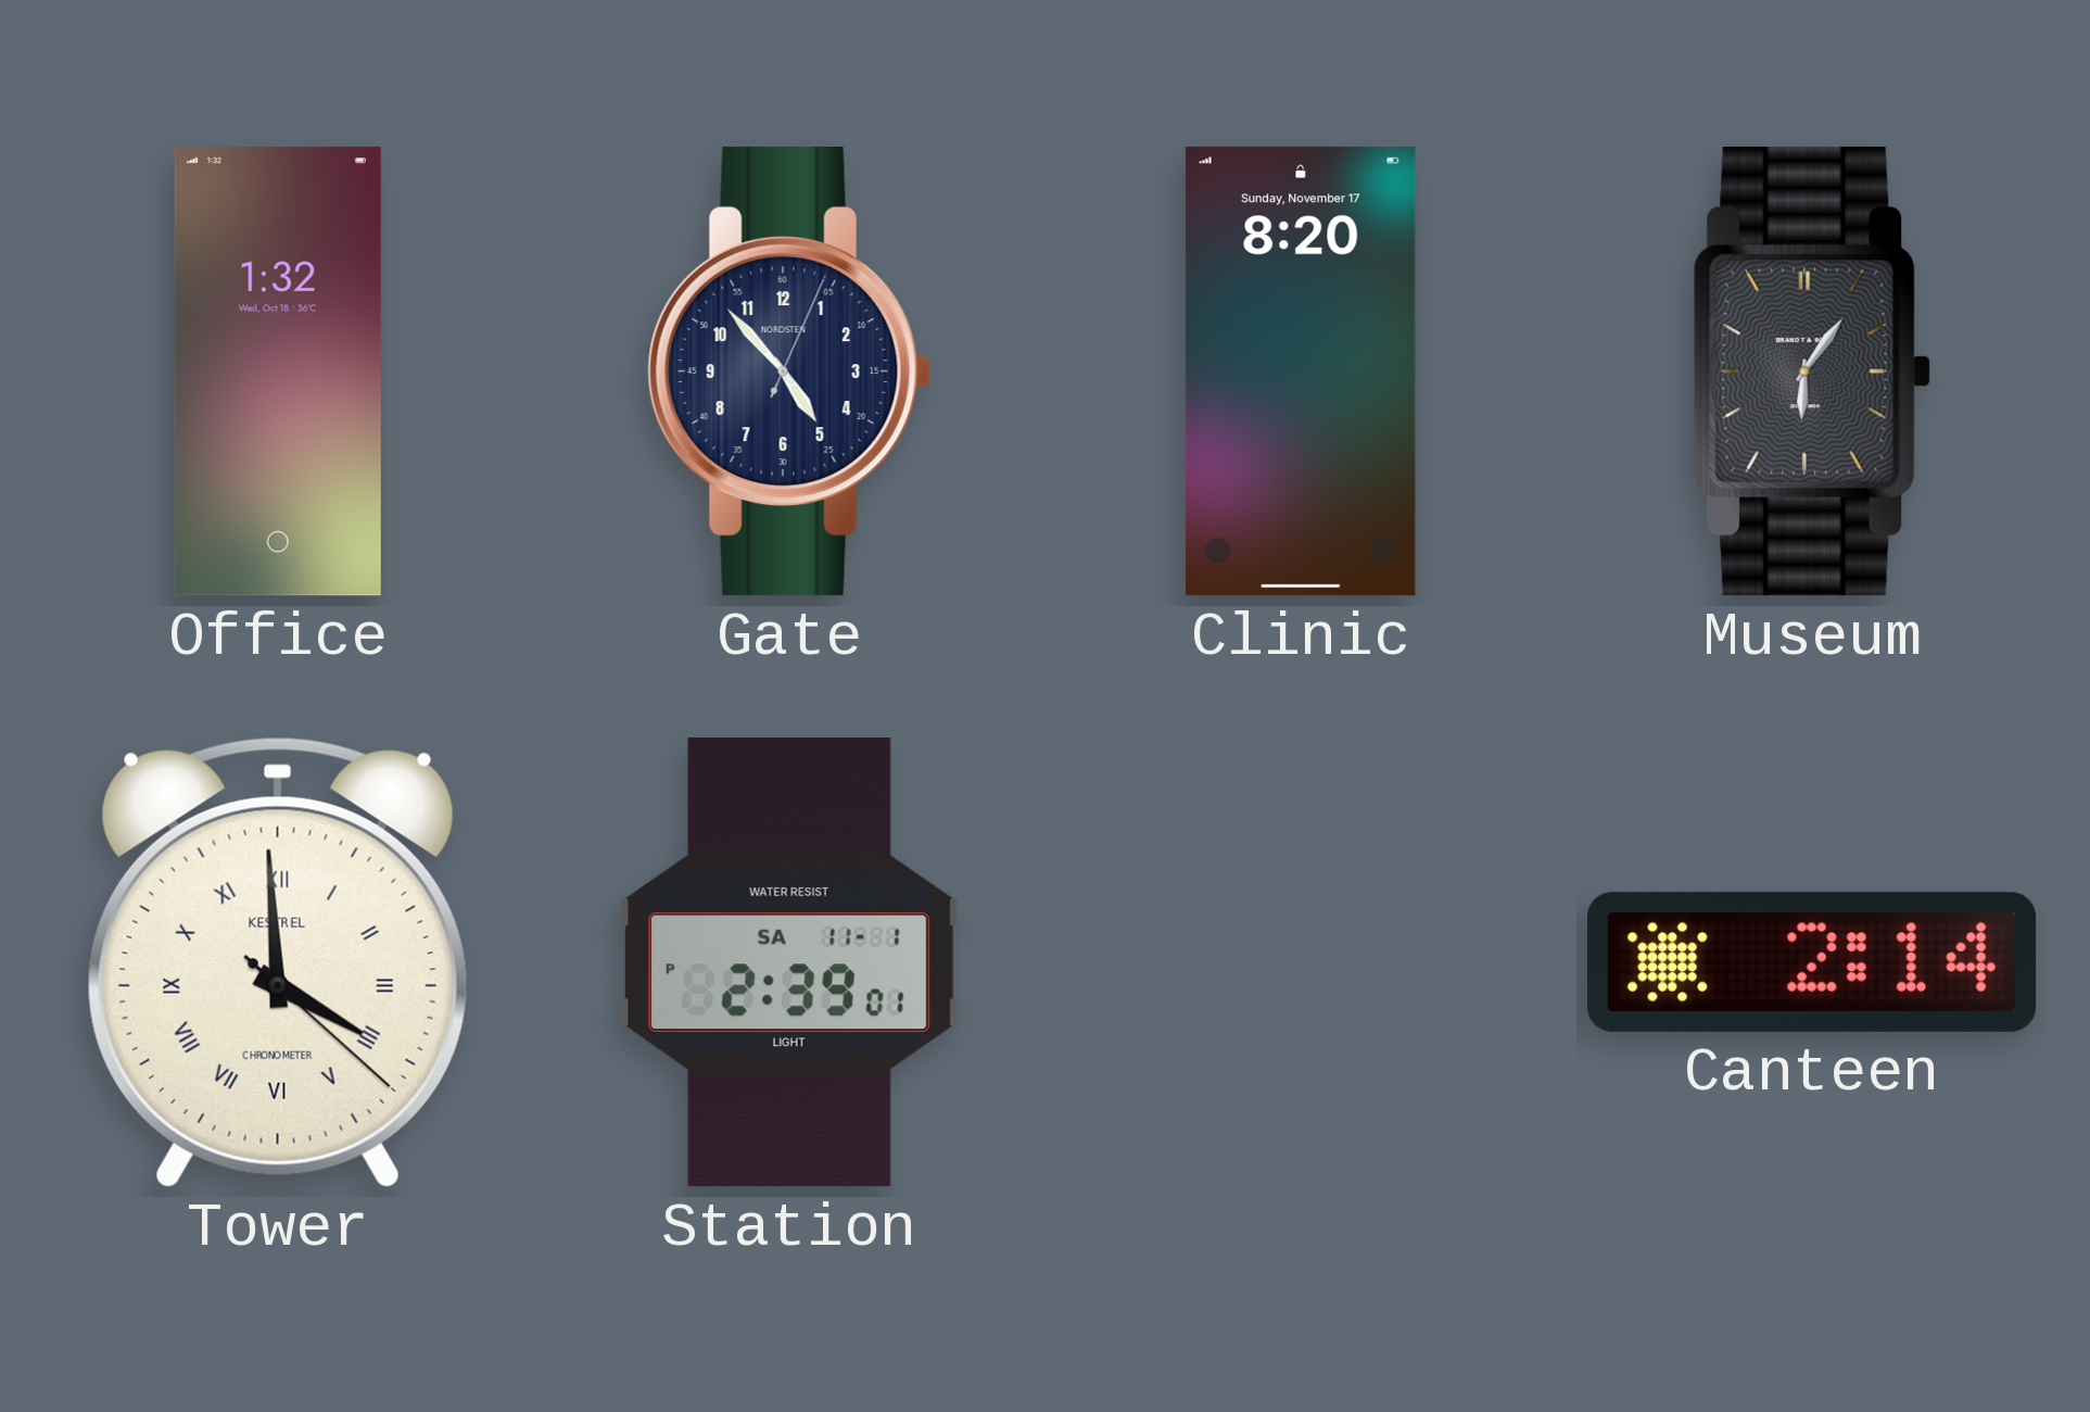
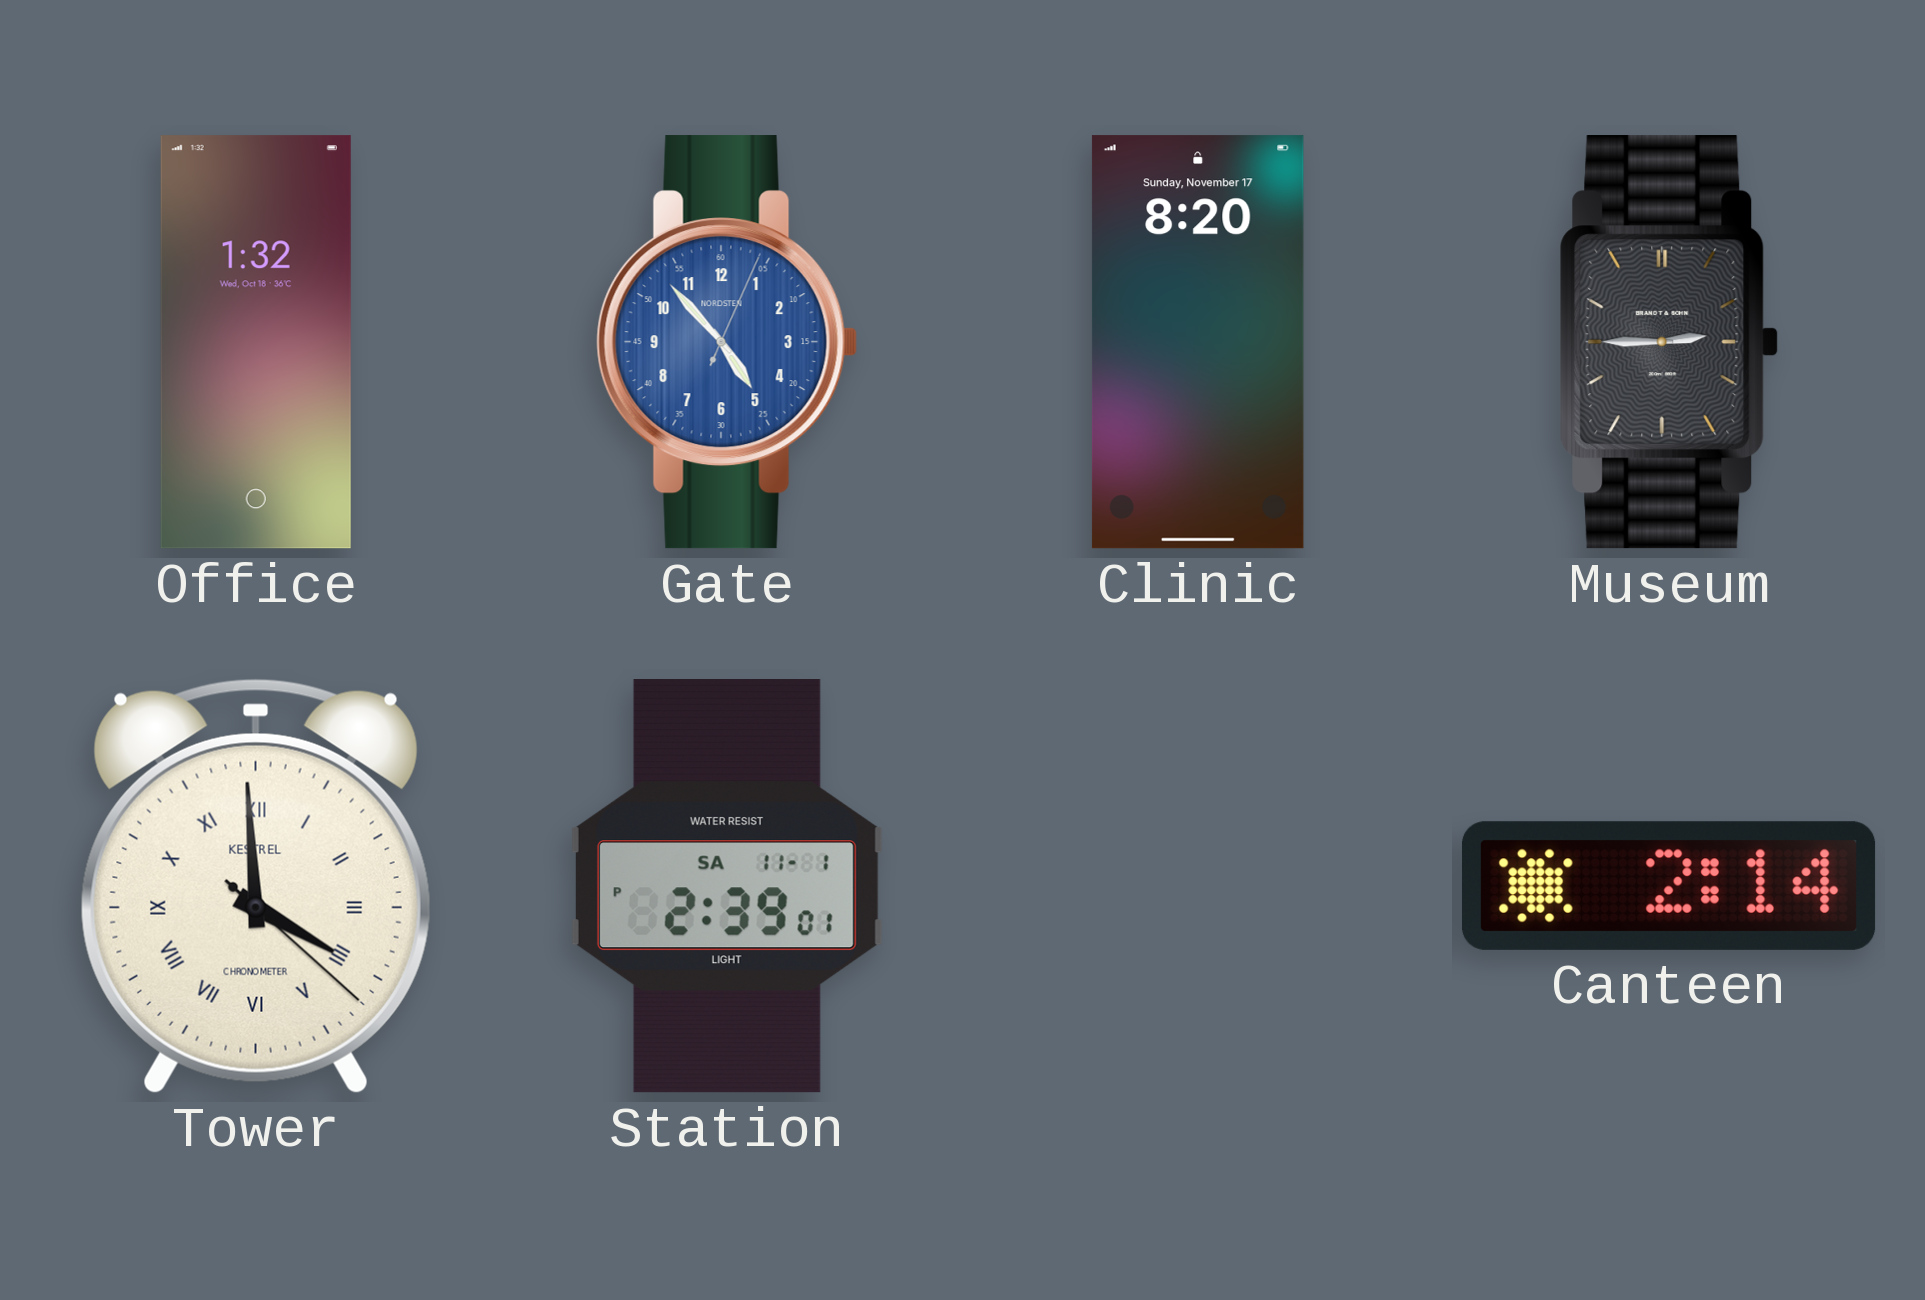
Gate dial: navy -> blue
Museum: 6:06 -> 2:45
